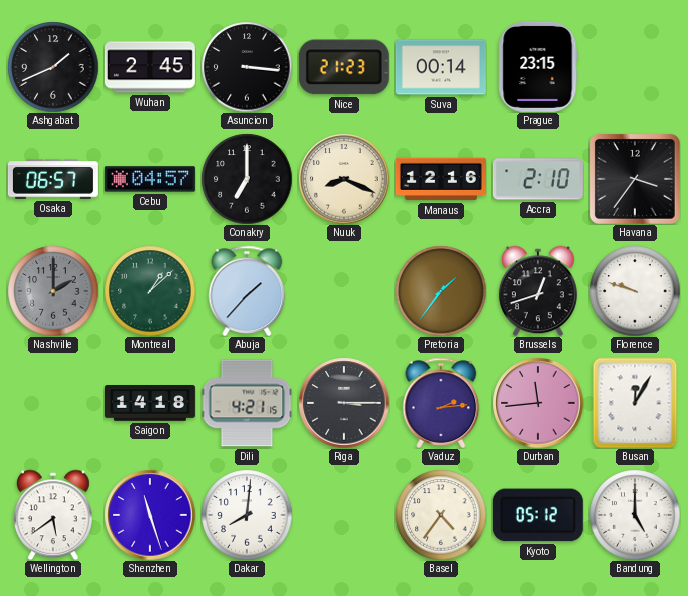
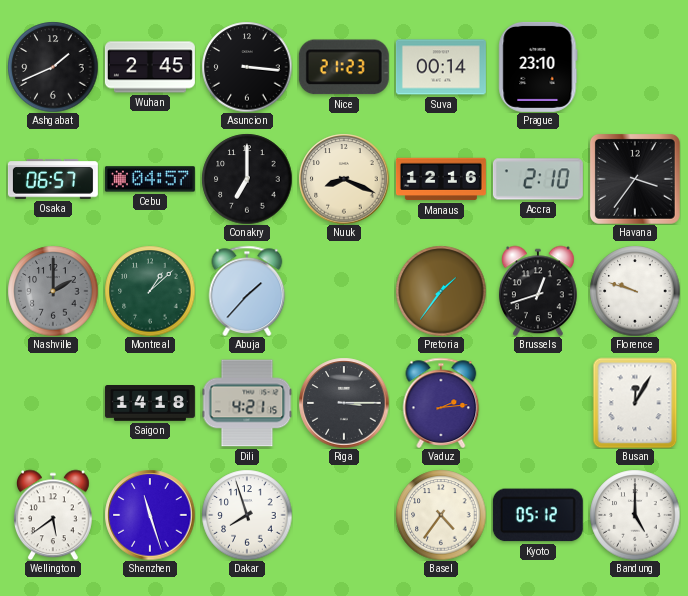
Prague: 23:15 -> 23:10
Durban: 11:44 -> none
Dakar: 8:01 -> 7:57
